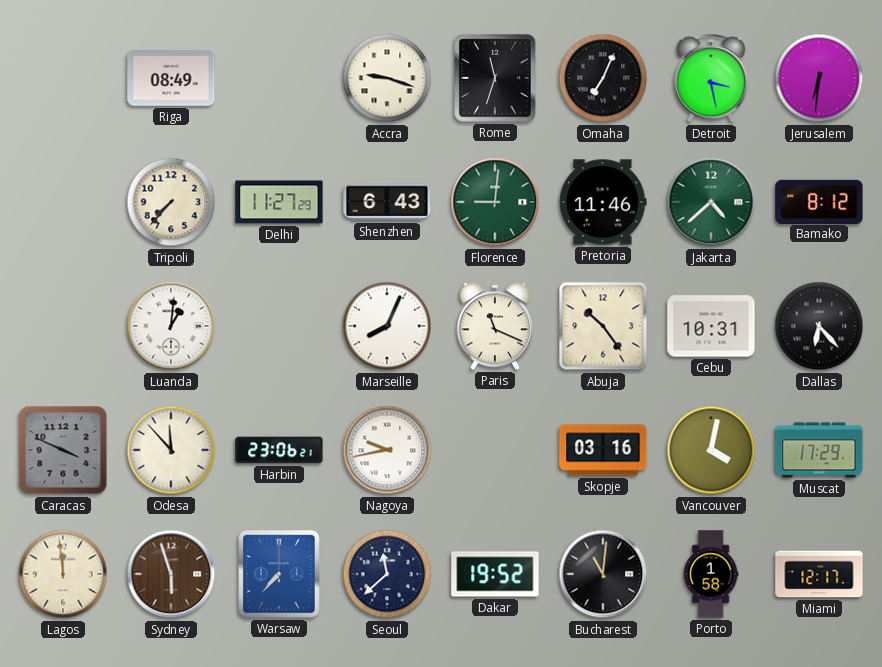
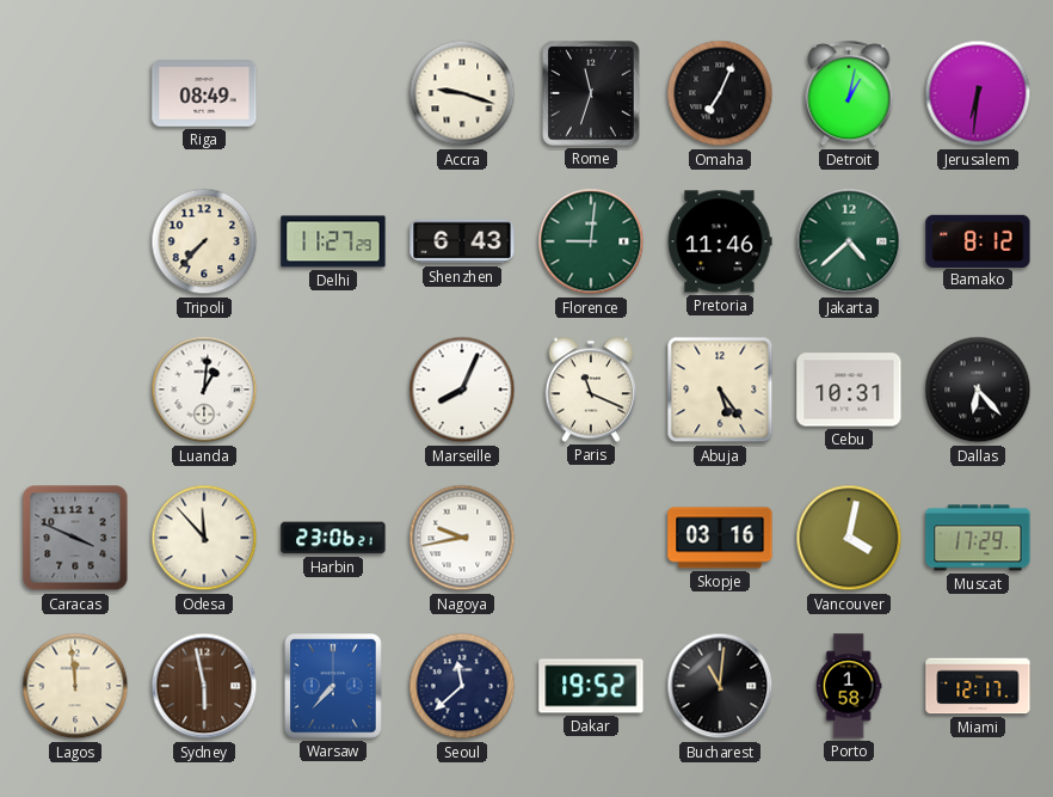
Detroit: 3:28 -> 1:02
Abuja: 10:24 -> 5:24
Sydney: 5:57 -> 5:58
